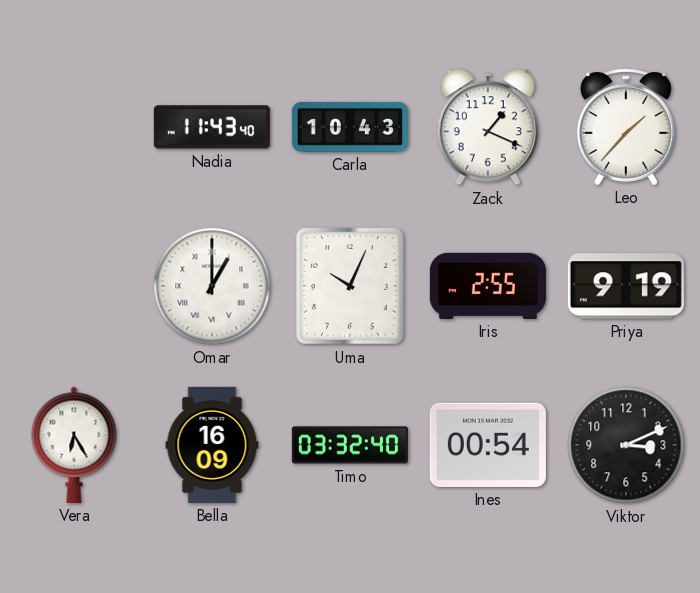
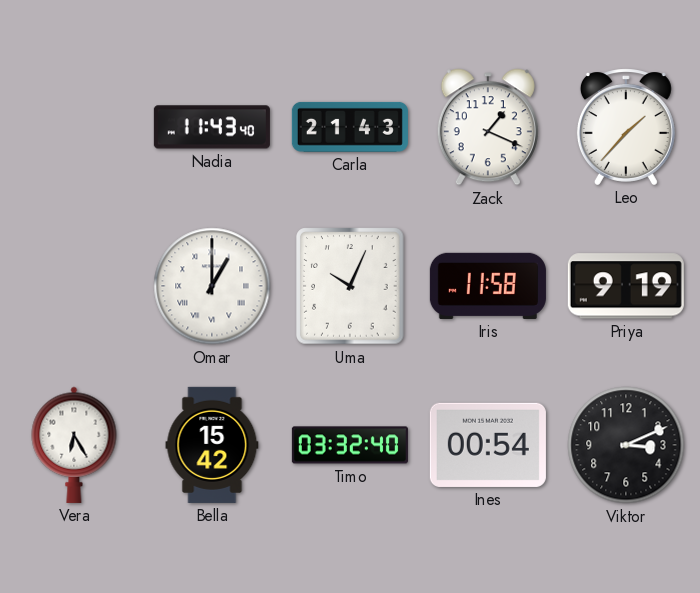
Carla: 10:43 -> 21:43
Iris: 2:55 -> 11:58
Bella: 16:09 -> 15:42
